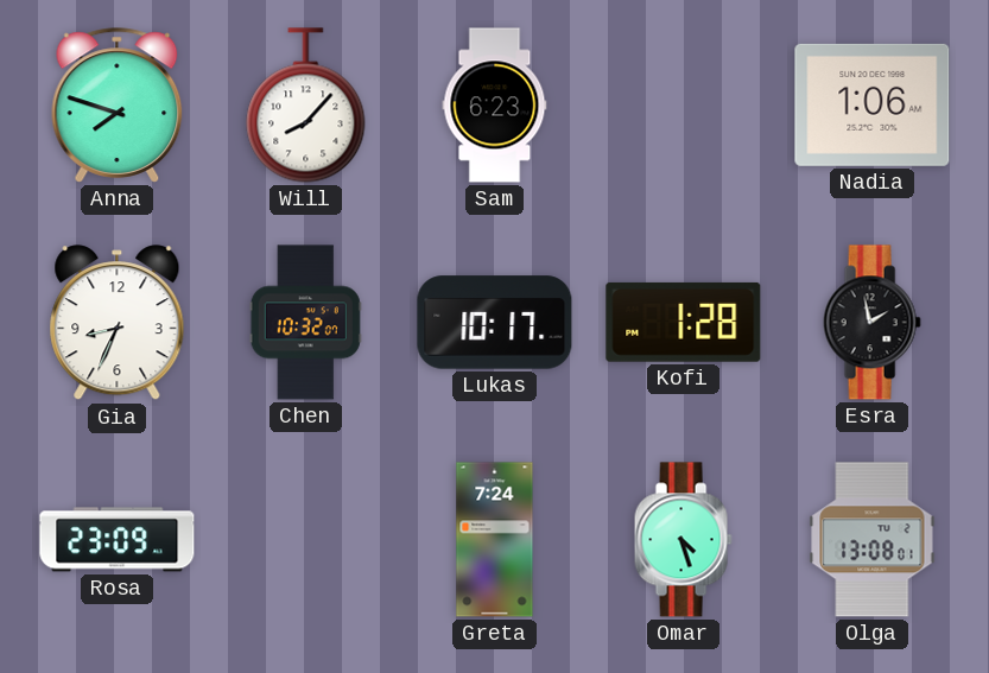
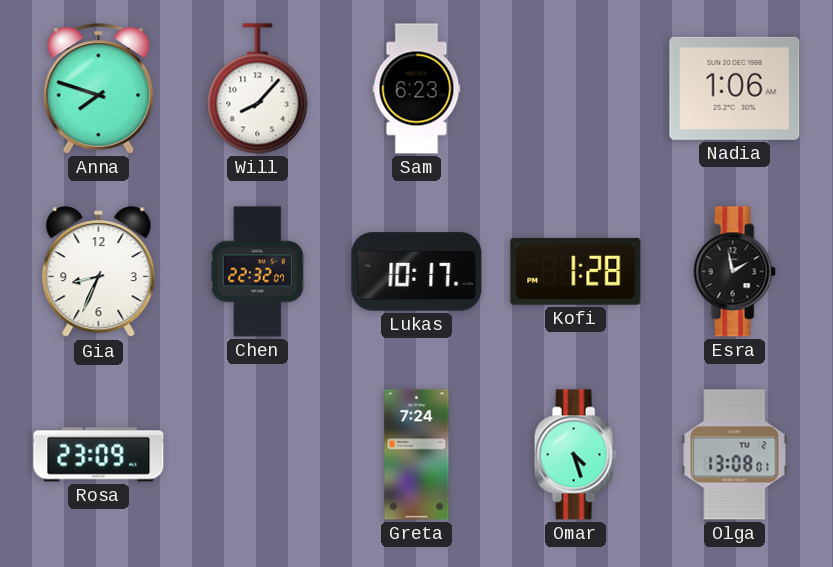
Chen: 10:32 -> 22:32
